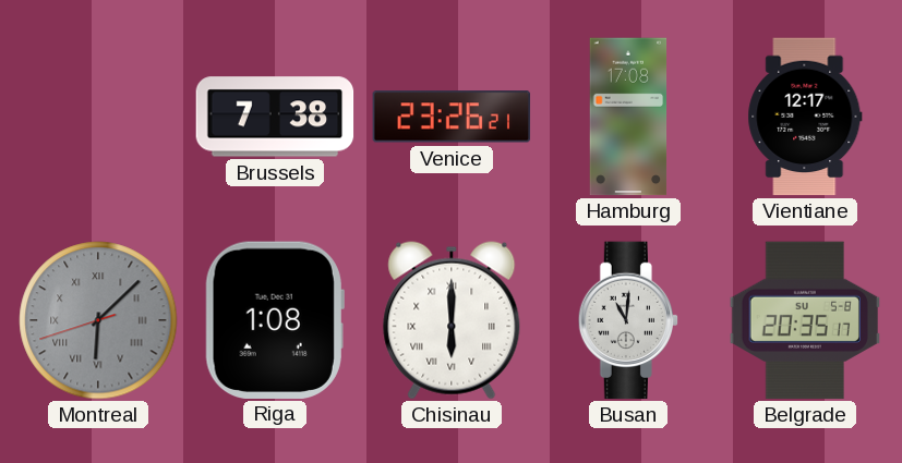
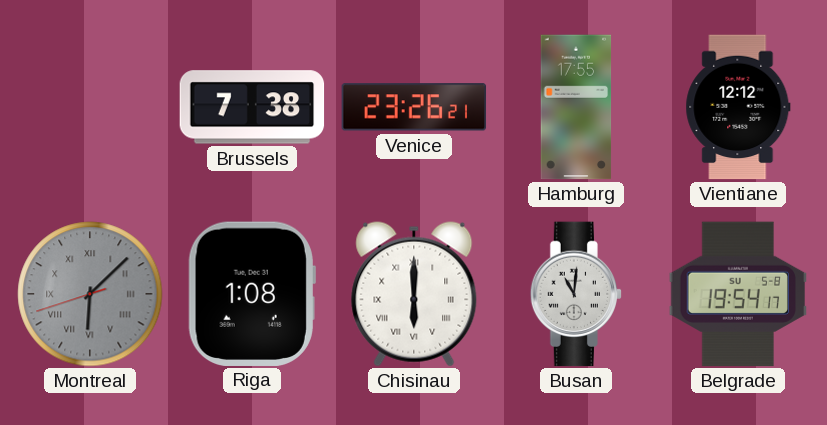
Hamburg: 17:08 -> 17:55
Vientiane: 12:17 -> 12:12
Belgrade: 20:35 -> 19:54
